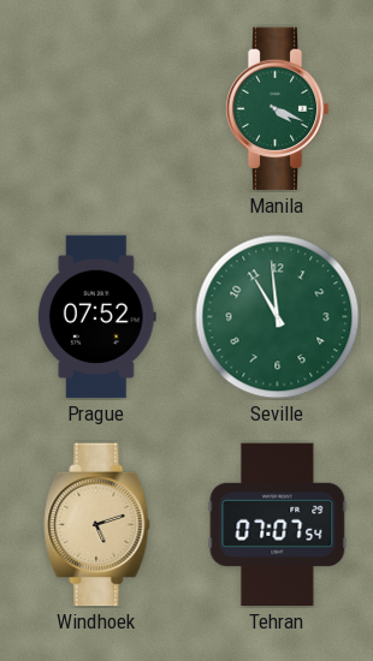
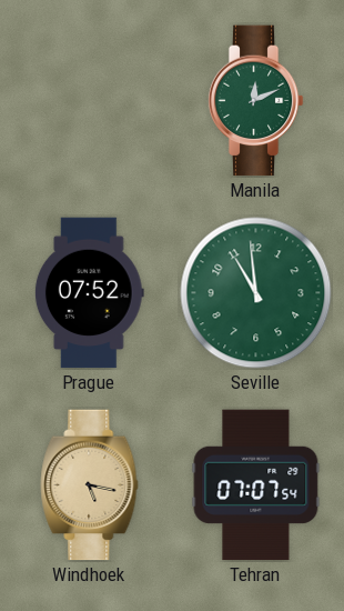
Manila: 4:19 -> 12:11
Windhoek: 5:12 -> 5:17
